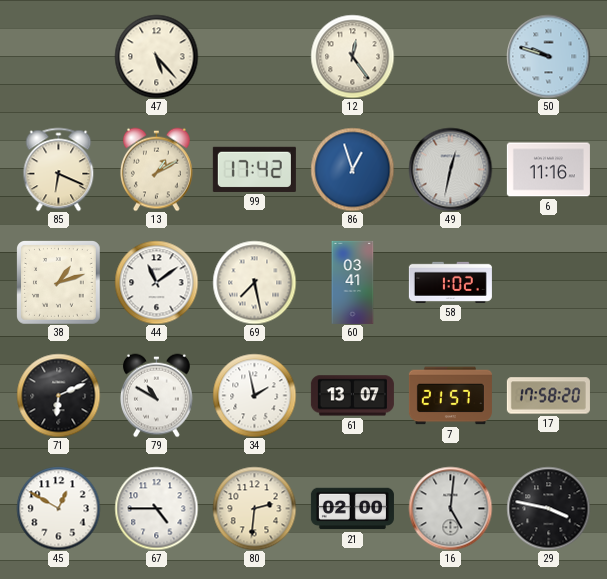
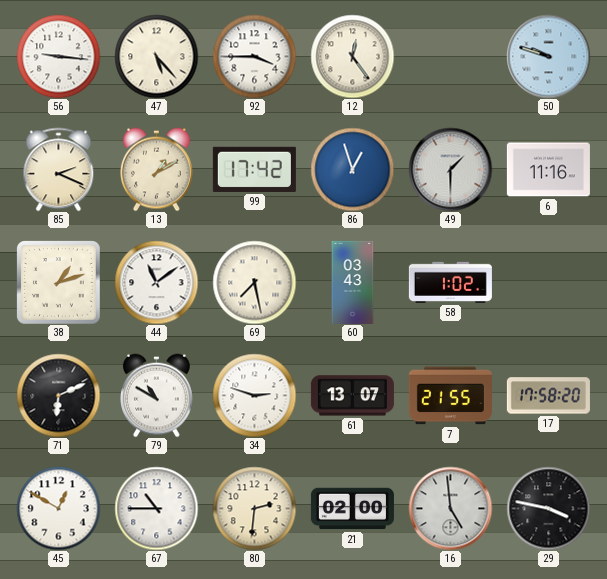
56: none -> 9:16
92: none -> 3:45
85: 6:19 -> 2:19
49: 12:32 -> 1:30
60: 03:41 -> 03:43
34: 1:58 -> 2:48
7: 21:57 -> 21:55
67: 4:45 -> 10:45
16: 5:01 -> 4:59
